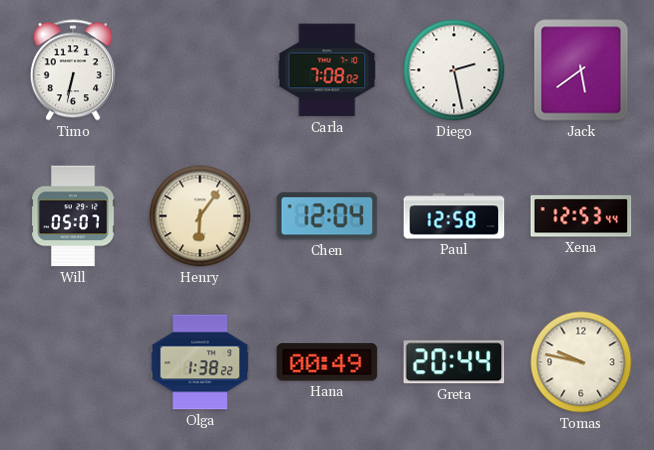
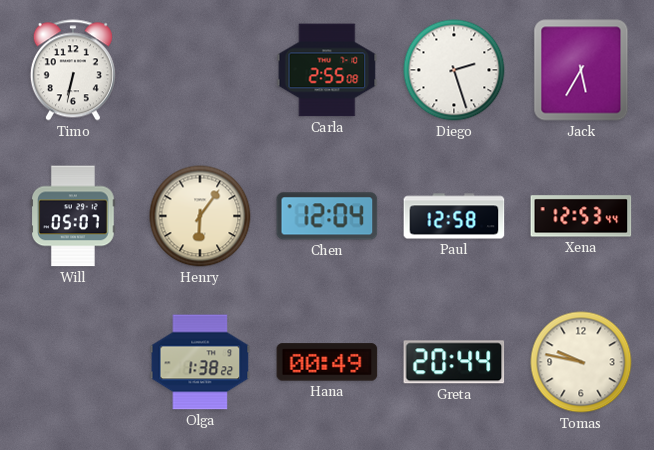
Carla: 7:08 -> 2:55
Diego: 2:28 -> 2:27
Jack: 5:39 -> 5:35
